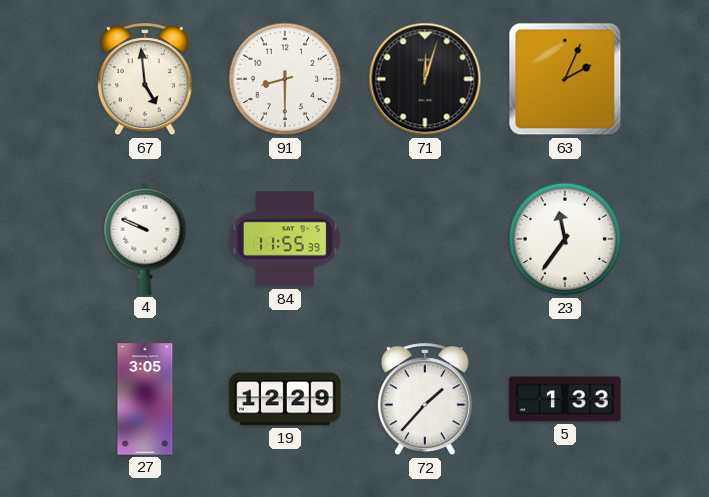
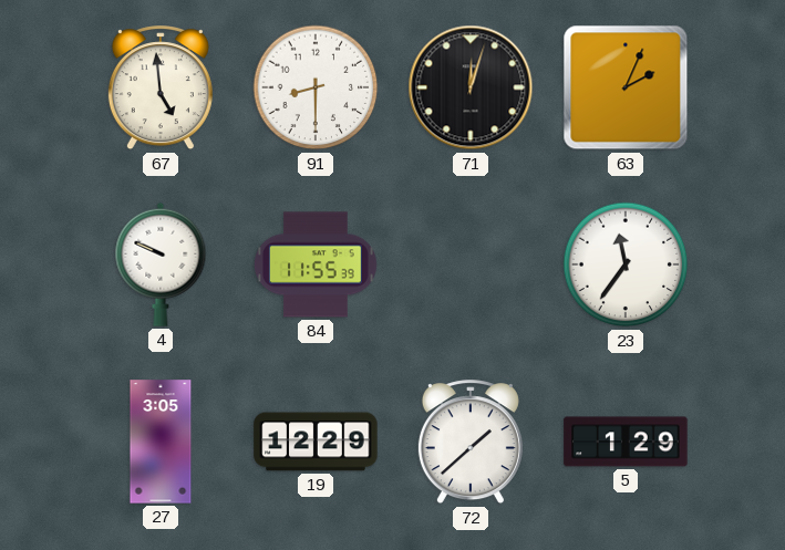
72: 1:37 -> 1:38
5: 1:33 -> 1:29
